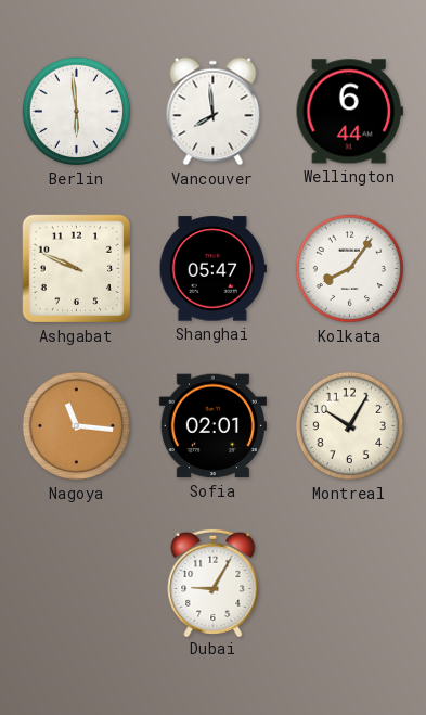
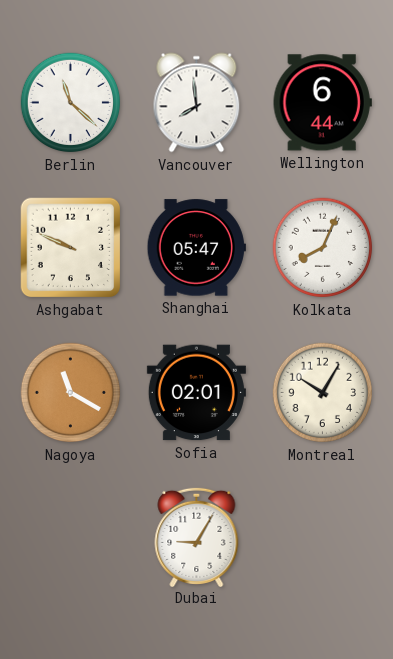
Berlin: 5:59 -> 11:22
Kolkata: 8:06 -> 8:04
Nagoya: 11:16 -> 11:20
